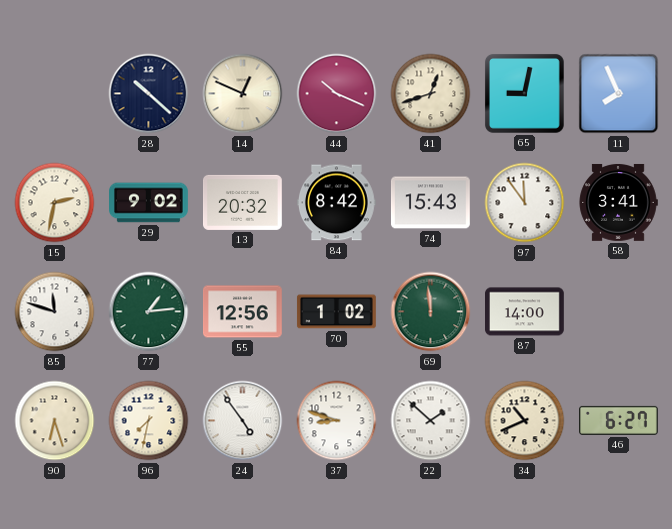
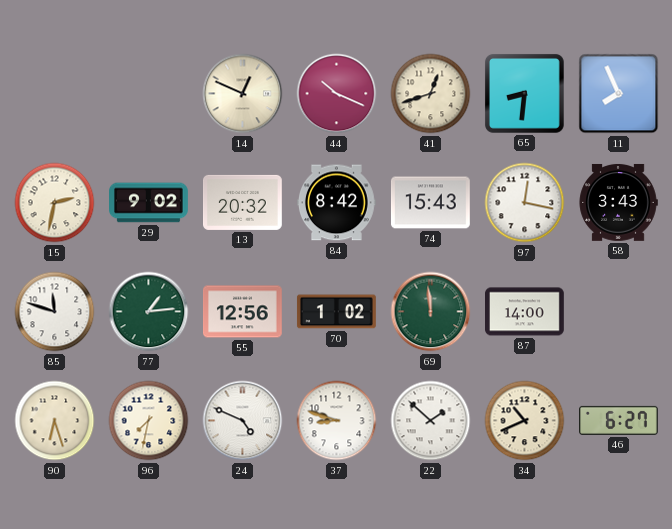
28: 10:22 -> none
65: 9:02 -> 8:31
97: 11:54 -> 12:17
58: 3:41 -> 3:43
24: 4:54 -> 4:49
